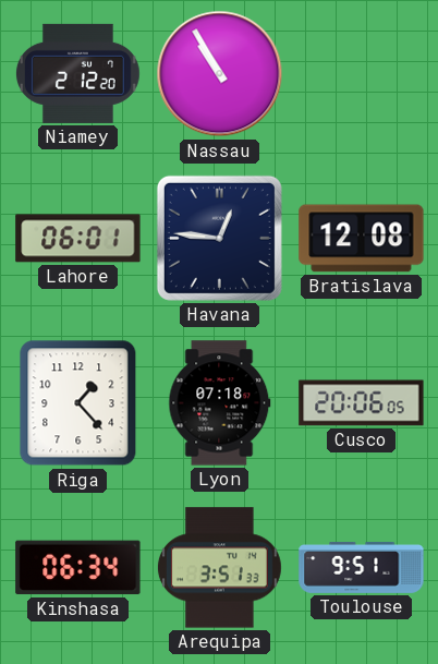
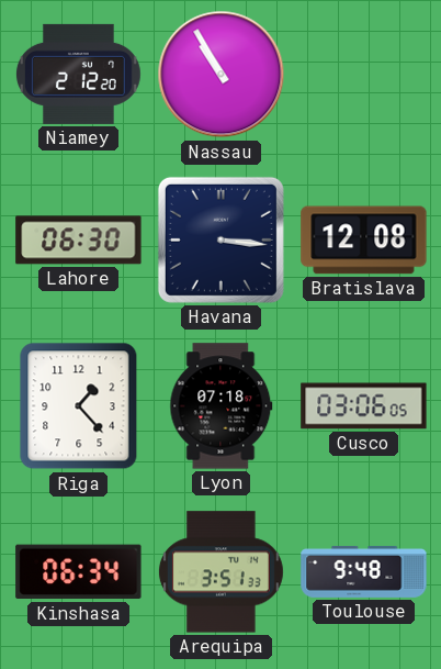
Lahore: 06:01 -> 06:30
Havana: 12:46 -> 3:16
Cusco: 20:06 -> 03:06
Toulouse: 9:51 -> 9:48
